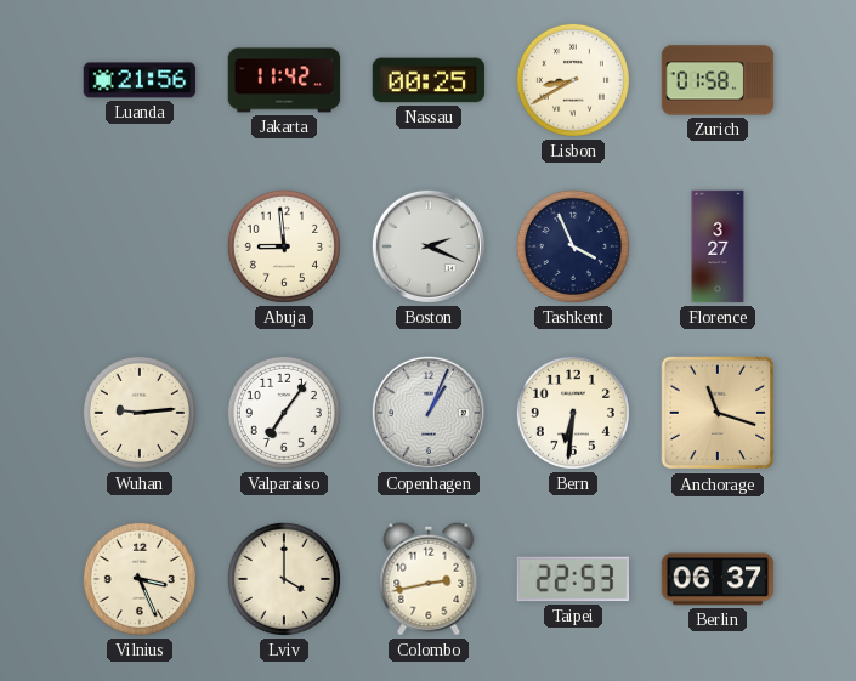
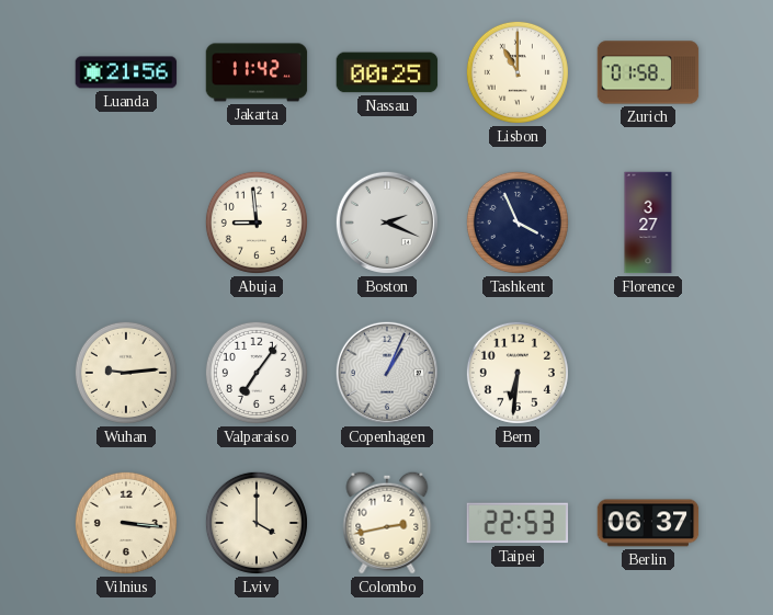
Lisbon: 8:40 -> 11:00
Anchorage: 11:18 -> none
Vilnius: 3:26 -> 3:16
